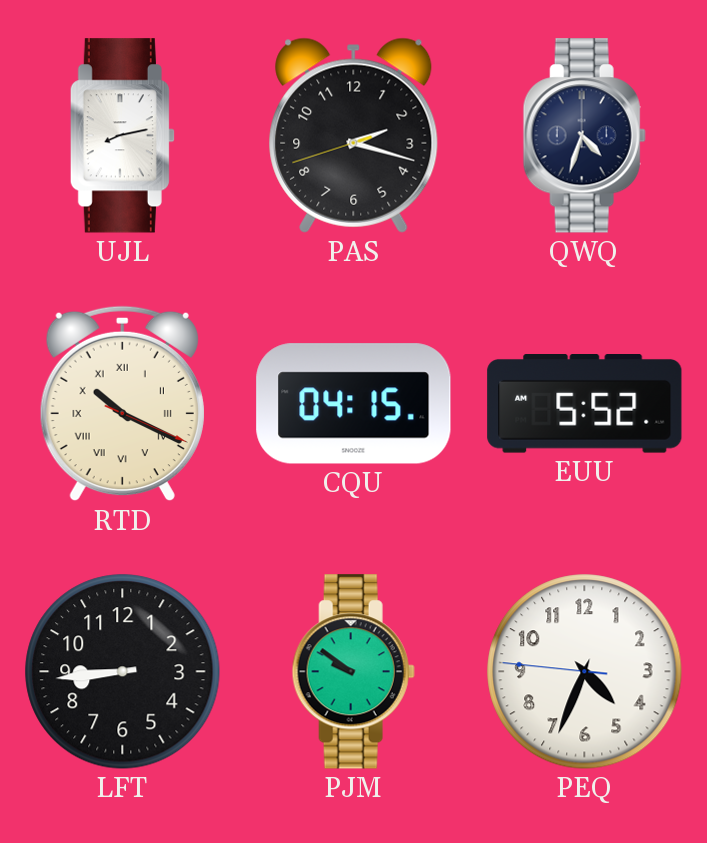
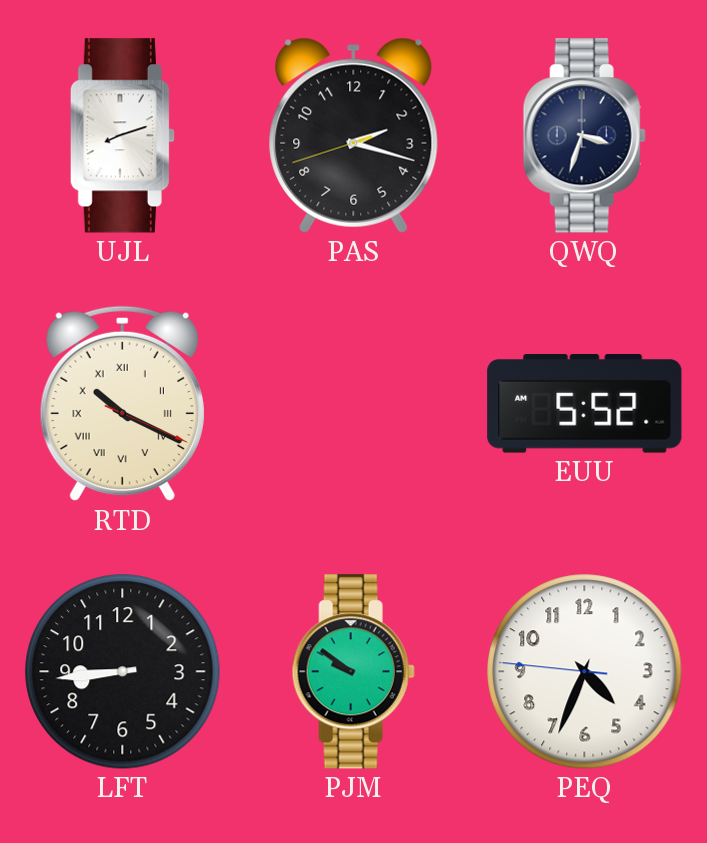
UJL: 8:13 -> 8:12
QWQ: 4:33 -> 3:33
CQU: 04:15 -> none
